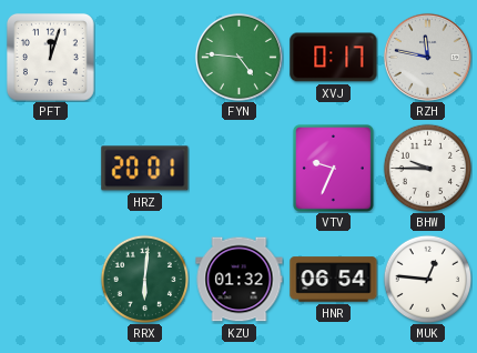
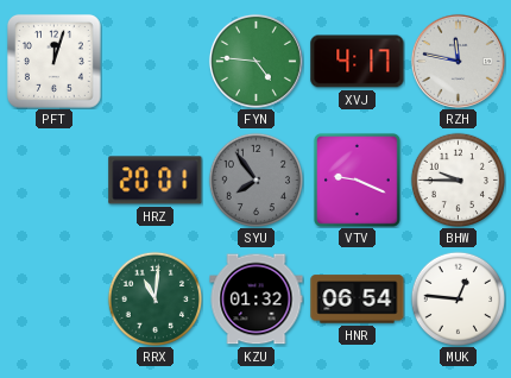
XVJ: 0:17 -> 4:17
SYU: none -> 7:54
VTV: 9:34 -> 9:19
RRX: 6:01 -> 11:01
